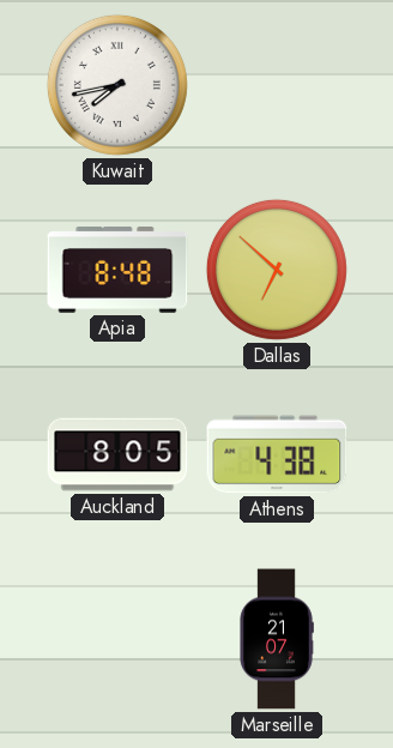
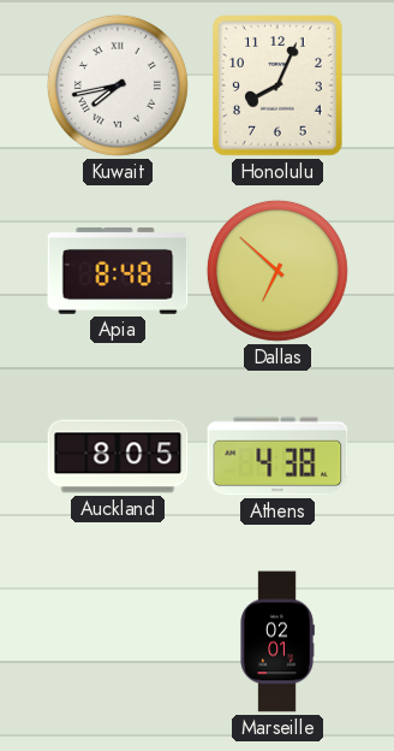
Honolulu: none -> 8:04
Marseille: 21:07 -> 02:01
